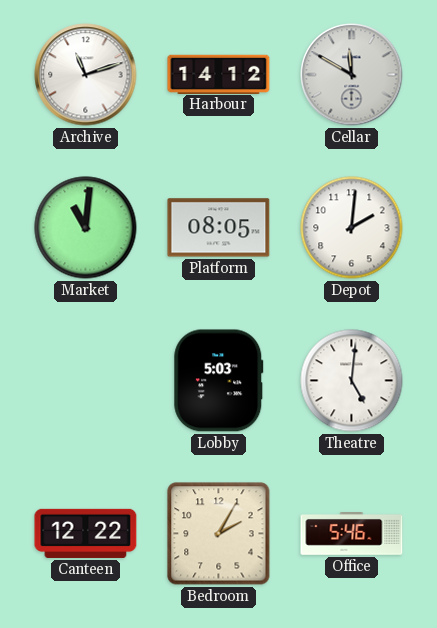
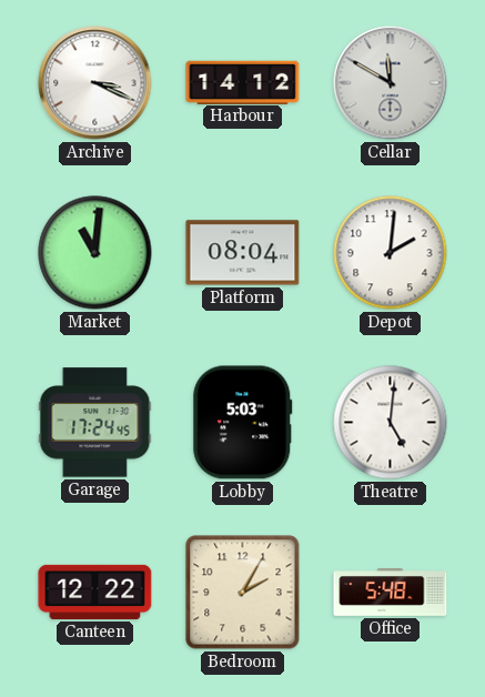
Archive: 11:12 -> 3:19
Platform: 08:05 -> 08:04
Garage: none -> 17:24
Office: 5:46 -> 5:48
